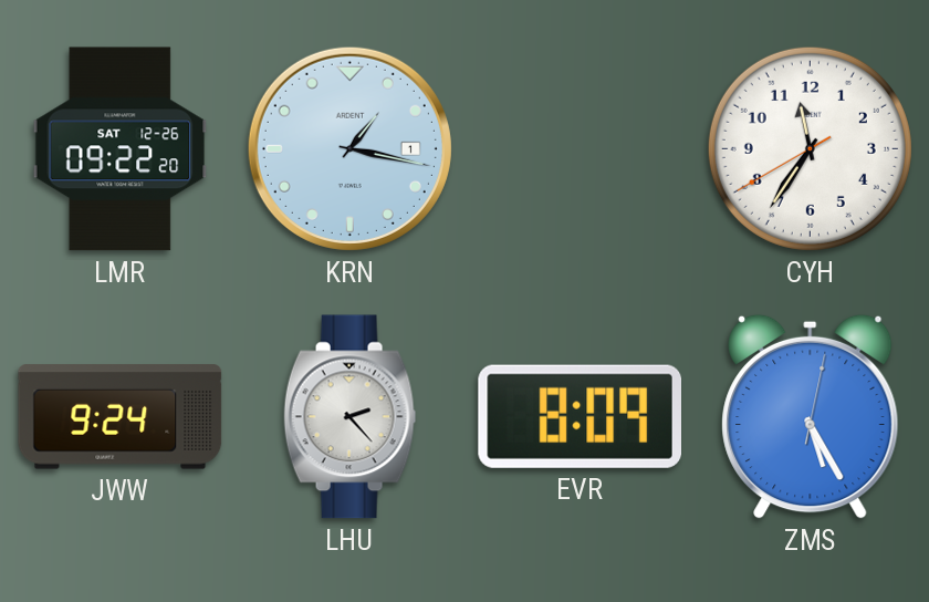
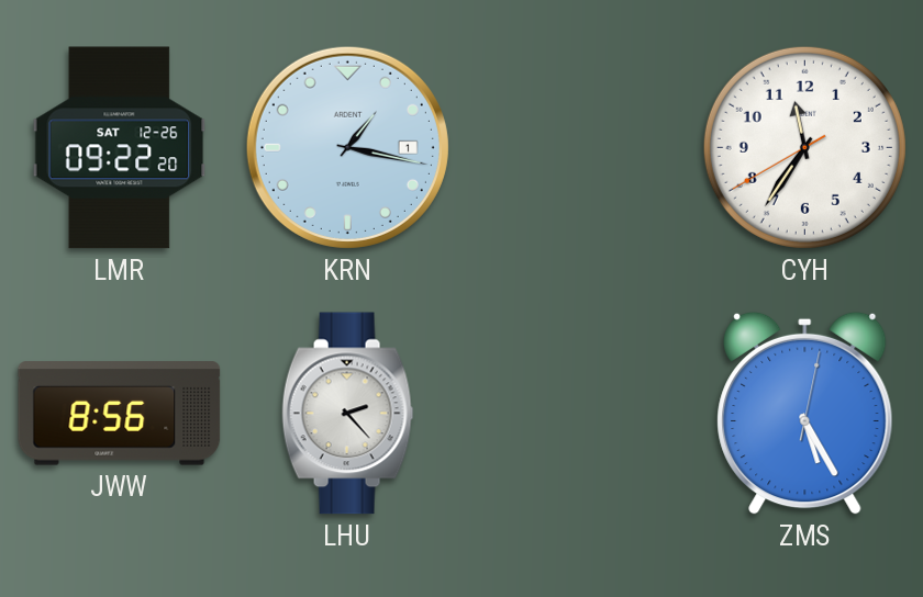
JWW: 9:24 -> 8:56
EVR: 8:09 -> none
